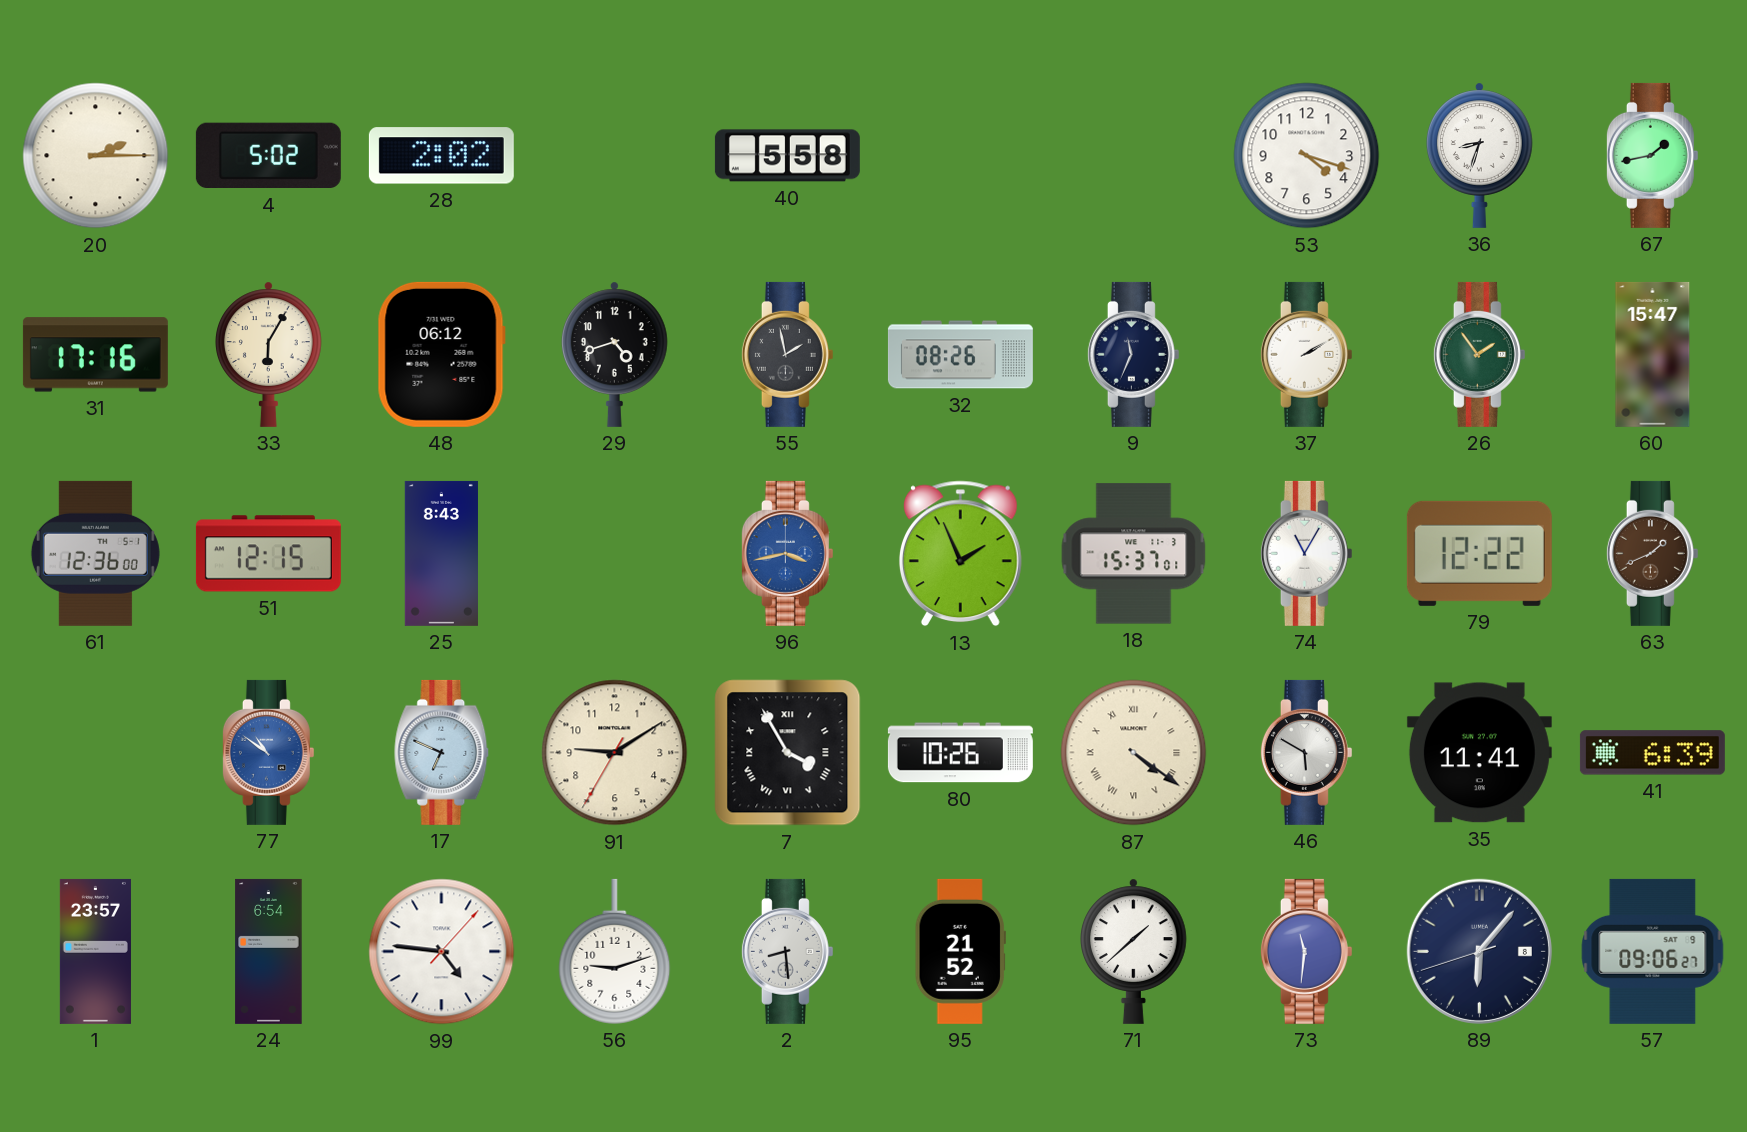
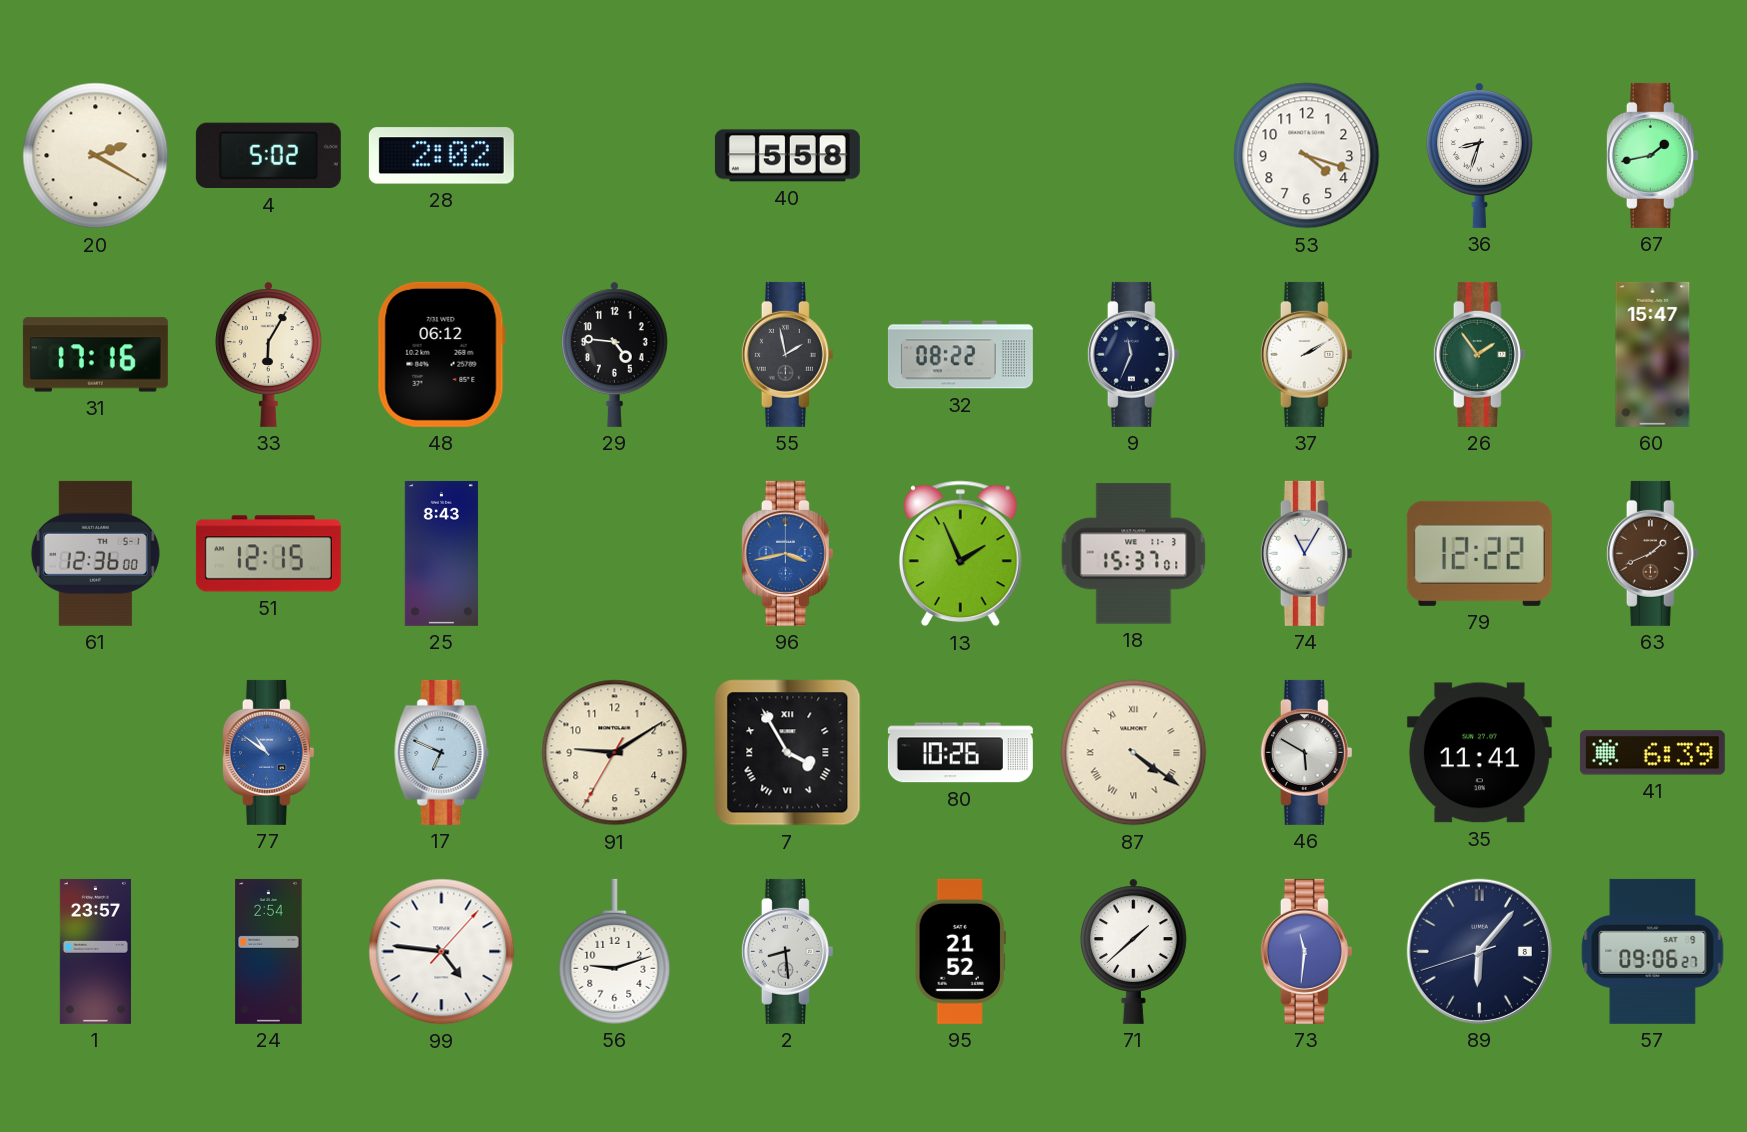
20: 2:15 -> 2:20
29: 4:42 -> 4:46
32: 08:26 -> 08:22
24: 6:54 -> 2:54
